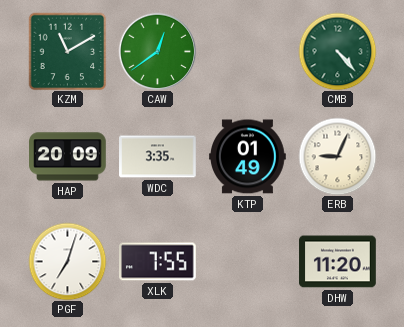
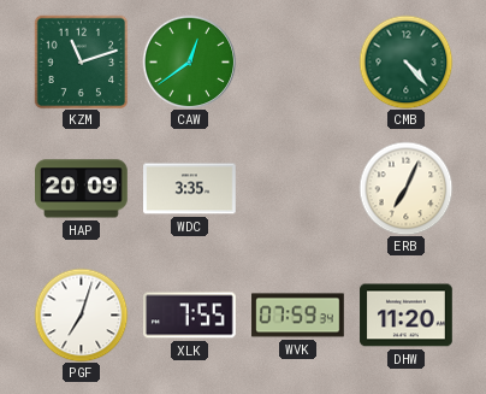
KZM: 11:10 -> 11:12
KTP: 01:49 -> none
ERB: 9:04 -> 7:04
WVK: none -> 07:59
